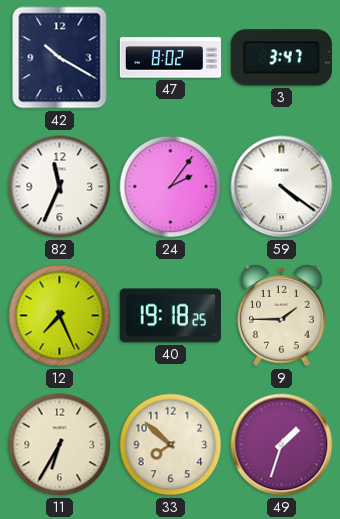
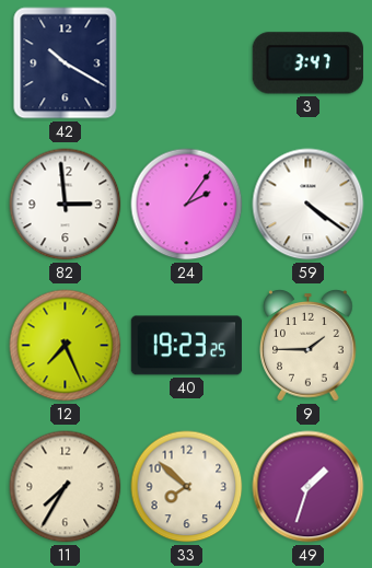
47: 8:02 -> none
82: 11:34 -> 2:59
40: 19:18 -> 19:23
11: 6:35 -> 7:35
